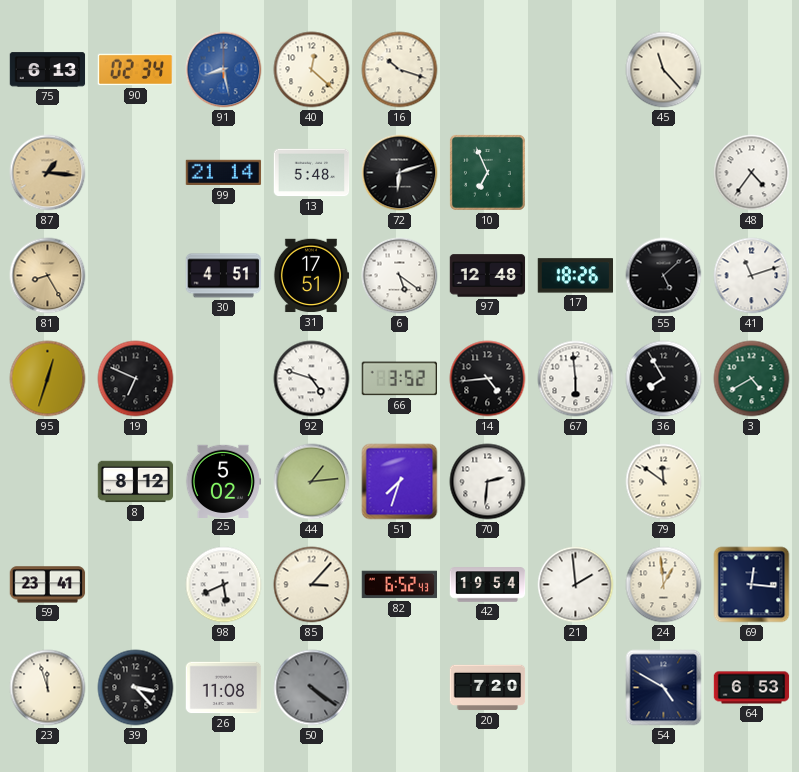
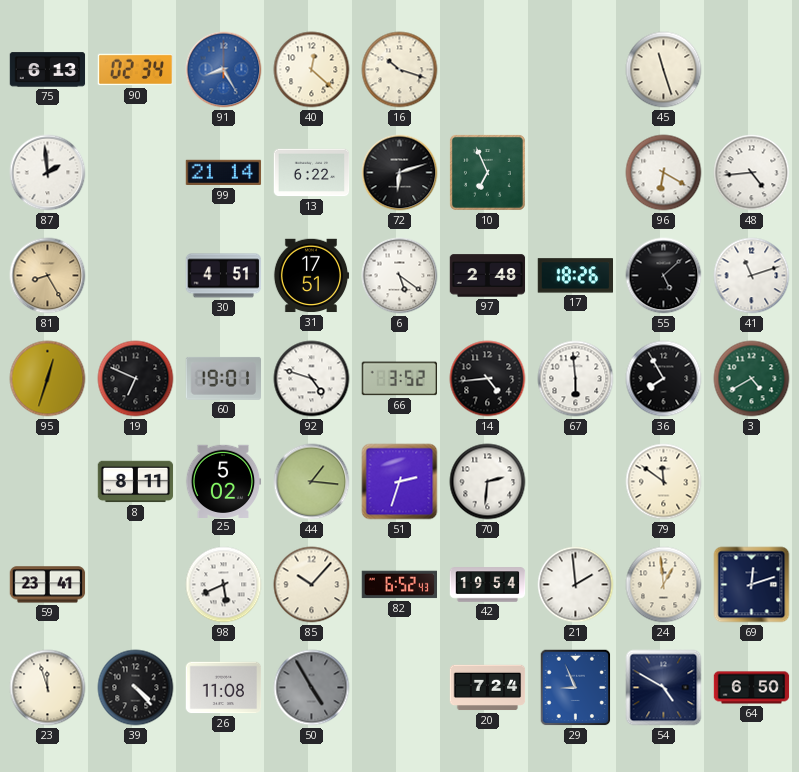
91: 8:28 -> 8:25
45: 11:23 -> 11:27
87: 1:16 -> 1:59
87 dial: champagne -> white
13: 5:48 -> 6:22
96: none -> 6:20
48: 4:36 -> 4:44
97: 12:48 -> 2:48
60: none -> 19:01
8: 8:12 -> 8:11
44: 1:14 -> 1:16
51: 7:33 -> 2:33
85: 3:07 -> 10:07
69: 12:16 -> 12:12
39: 3:23 -> 4:23
50: 4:21 -> 4:55
20: 7:20 -> 7:24
29: none -> 8:56
64: 6:53 -> 6:50
